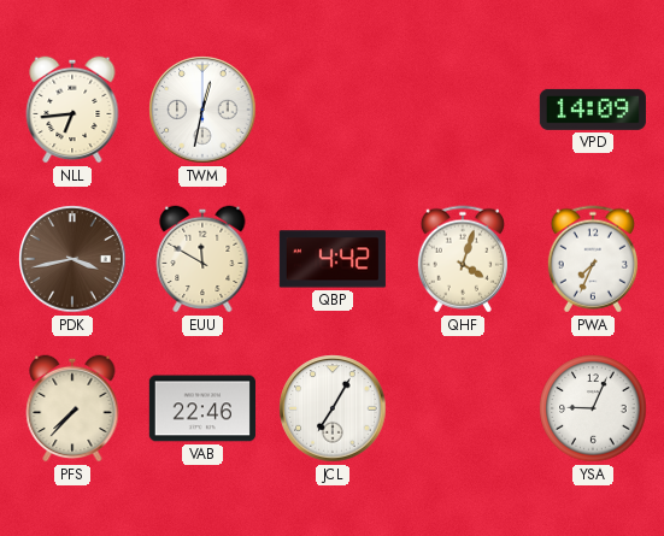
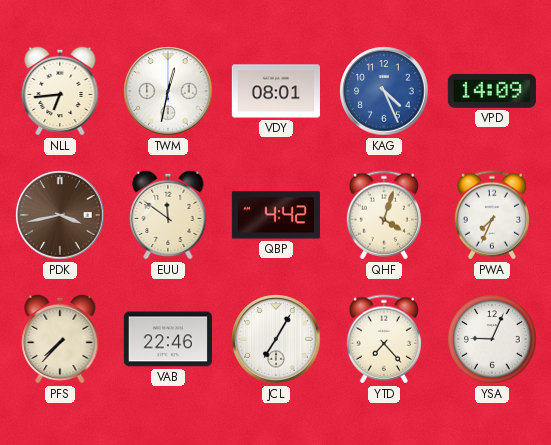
VDY: none -> 08:01
KAG: none -> 4:26
EUU: 11:50 -> 11:51
YTD: none -> 7:23
